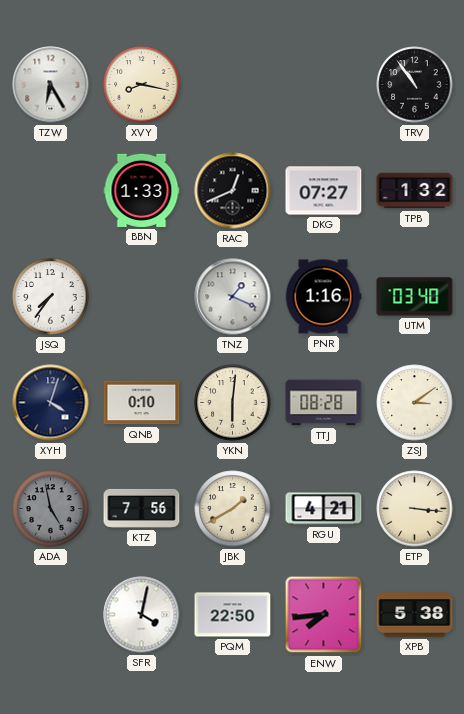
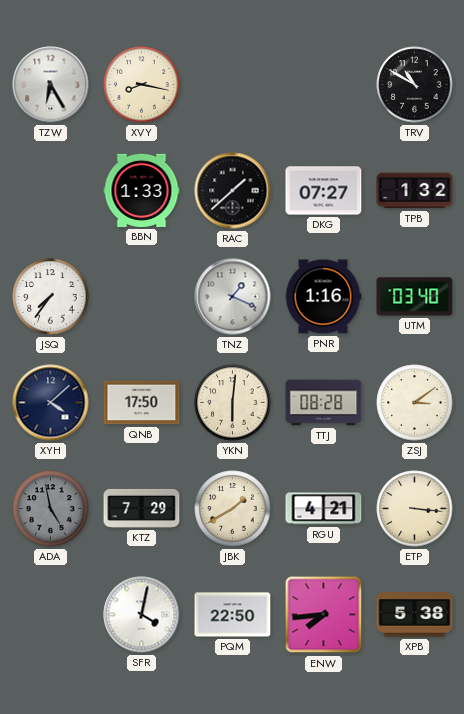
TRV: 10:54 -> 10:50
RAC: 12:41 -> 1:38
XYH: 4:03 -> 4:08
QNB: 0:10 -> 17:50
KTZ: 7:56 -> 7:29
